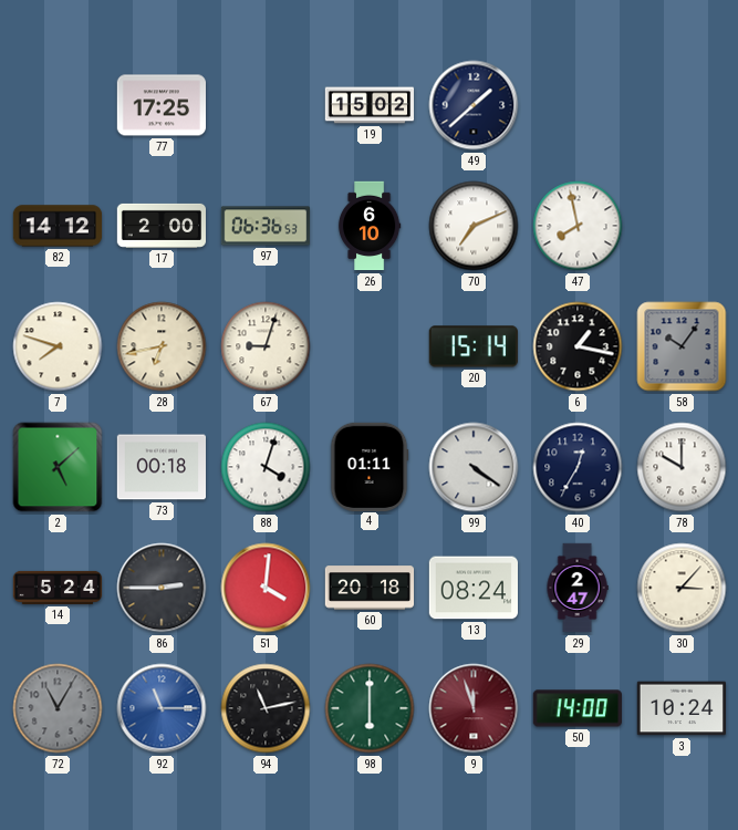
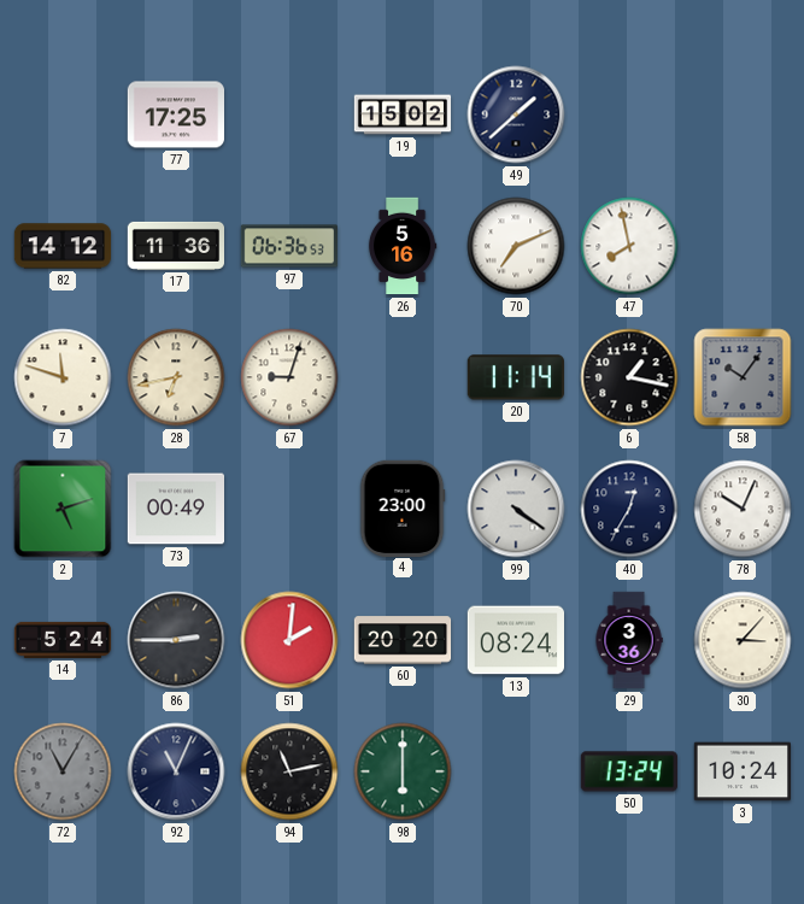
17: 2:00 -> 11:36
26: 6:10 -> 5:16
7: 7:48 -> 11:48
20: 15:14 -> 11:14
2: 5:08 -> 5:12
73: 00:18 -> 00:49
88: 4:03 -> none
4: 01:11 -> 23:00
78: 10:00 -> 10:04
51: 4:01 -> 2:01
60: 20:18 -> 20:20
29: 2:47 -> 3:36
92: 11:15 -> 11:04
92 dial: blue -> navy
9: 11:57 -> none
50: 14:00 -> 13:24
